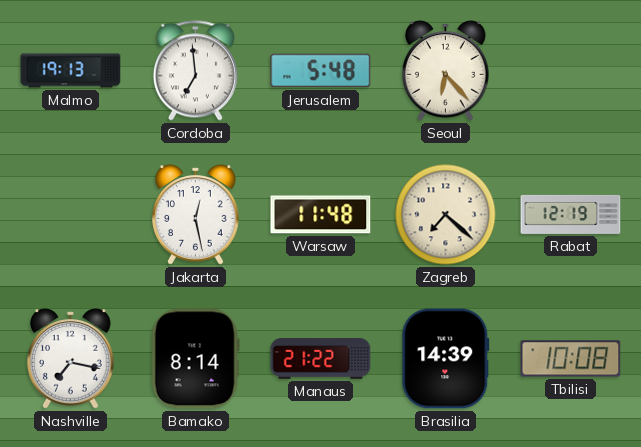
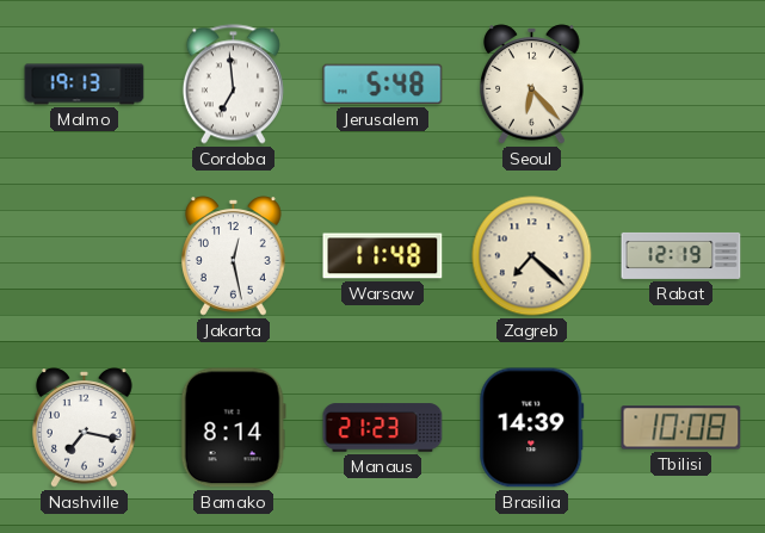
Manaus: 21:22 -> 21:23
